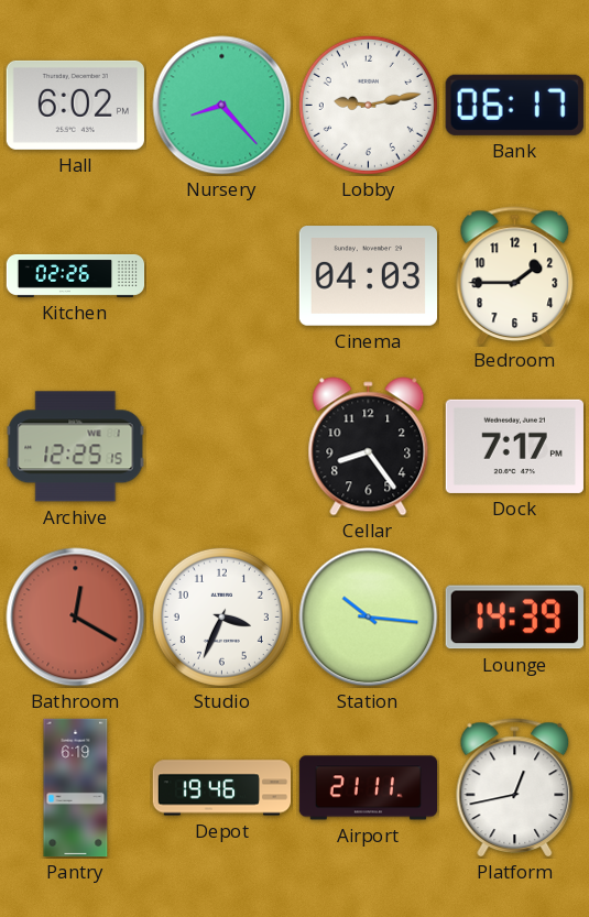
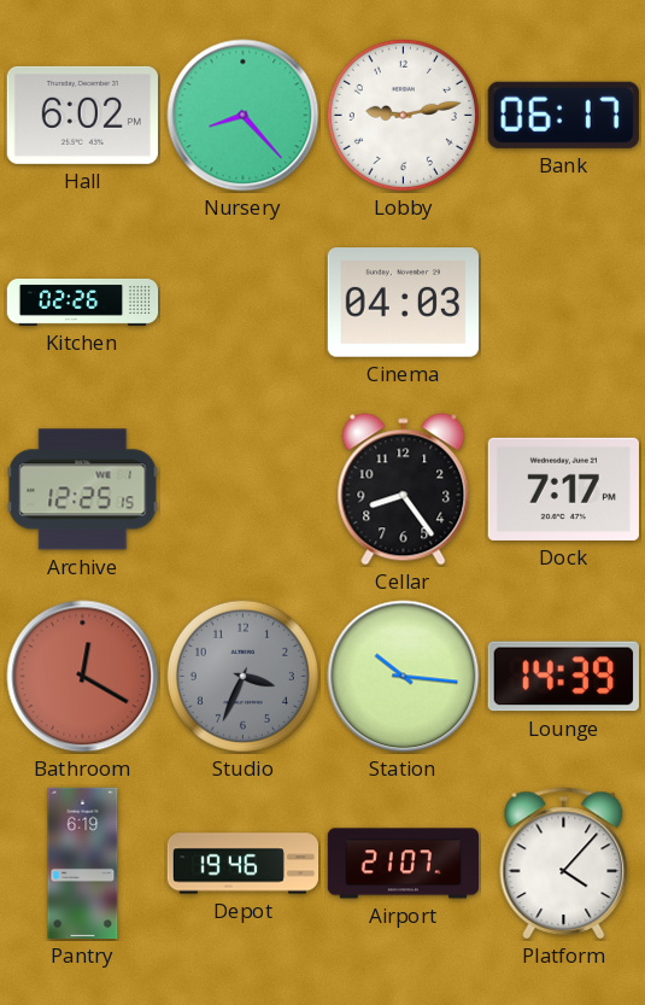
Bedroom: 1:45 -> none
Studio dial: white -> grey
Airport: 21:11 -> 21:07
Platform: 12:43 -> 4:07
